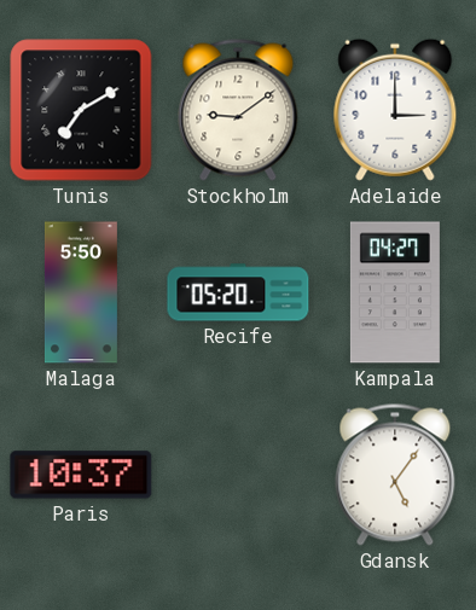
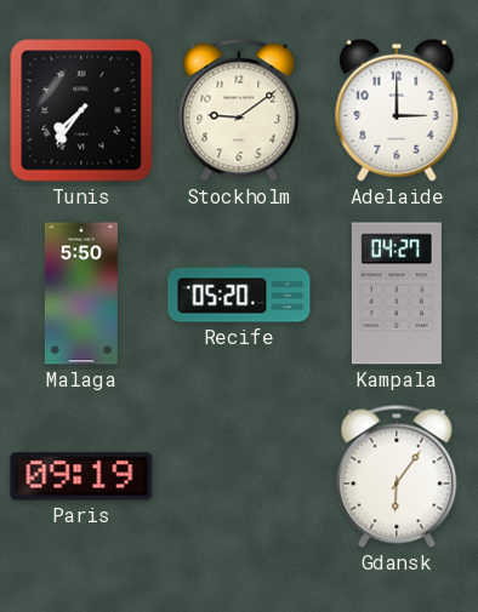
Tunis: 7:10 -> 7:36
Paris: 10:37 -> 09:19
Gdansk: 5:06 -> 6:06
